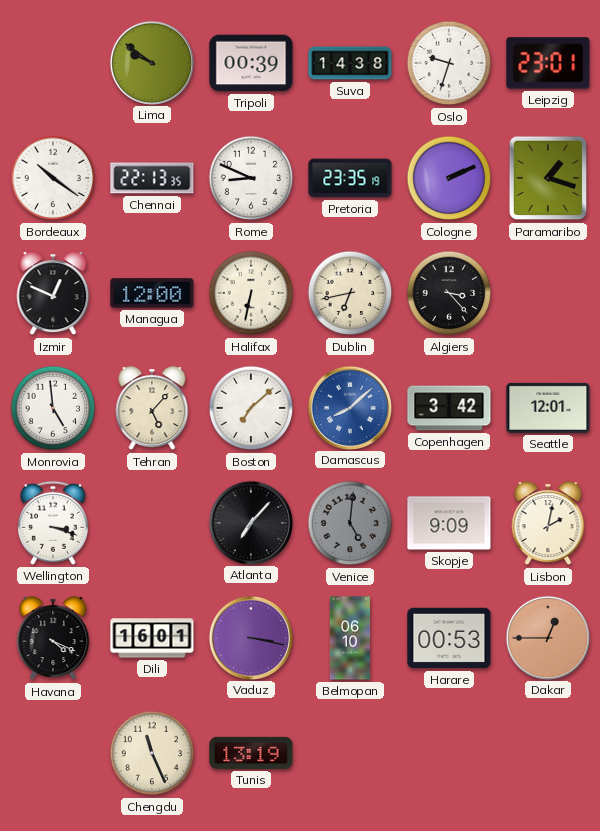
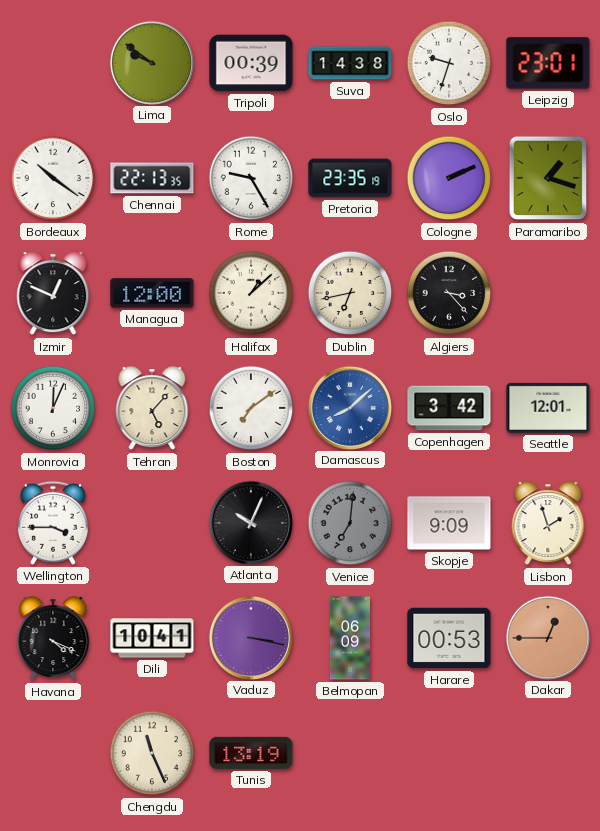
Rome: 8:49 -> 9:25
Halifax: 6:32 -> 1:08
Monrovia: 4:59 -> 12:04
Boston: 7:08 -> 7:09
Wellington: 3:18 -> 3:45
Atlanta: 7:07 -> 10:04
Venice: 5:01 -> 7:01
Lisbon: 2:02 -> 1:57
Dili: 16:01 -> 10:41
Belmopan: 06:10 -> 06:09
